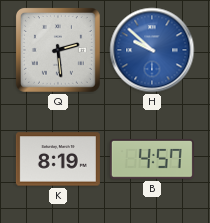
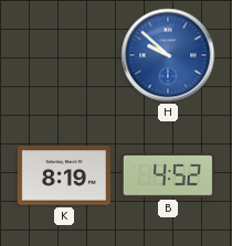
Q: 2:29 -> none
B: 4:57 -> 4:52
